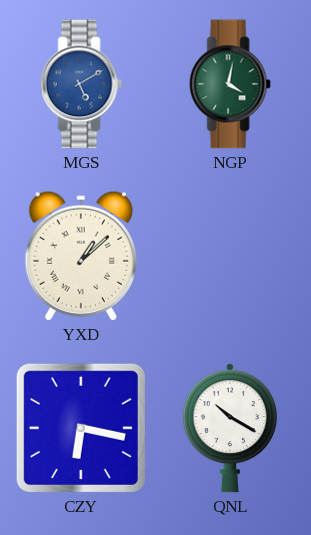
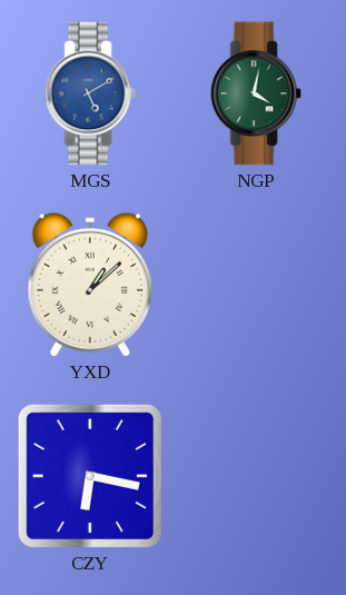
QNL: 10:20 -> none
